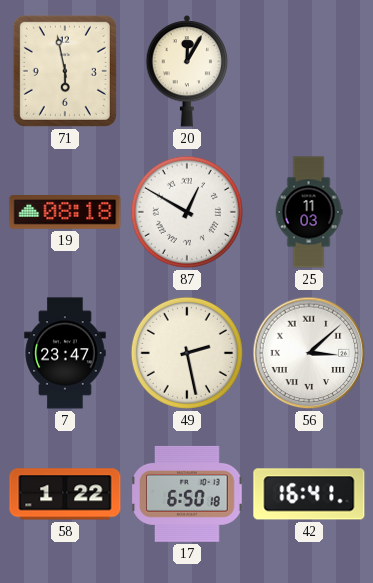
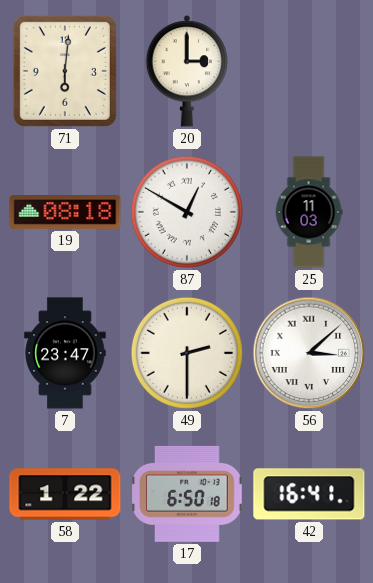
71: 5:58 -> 6:01
20: 12:05 -> 3:00
49: 2:28 -> 2:30
